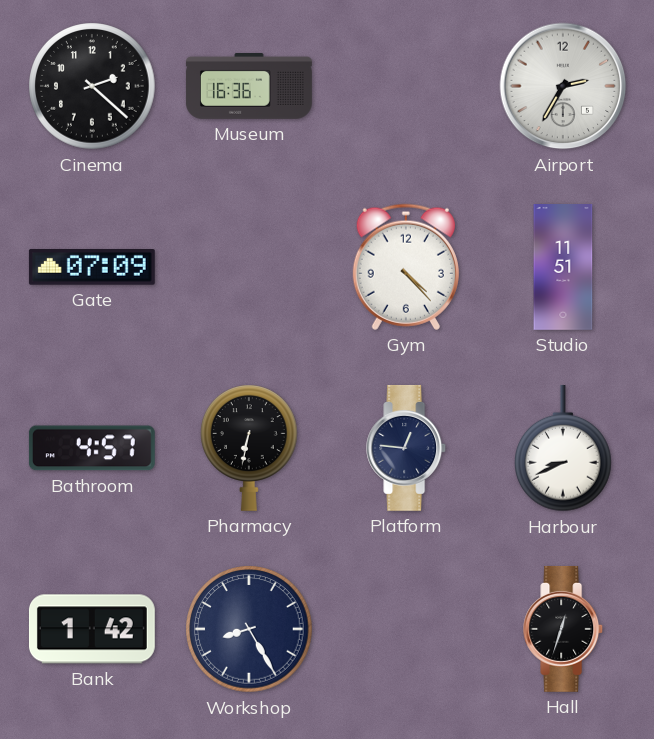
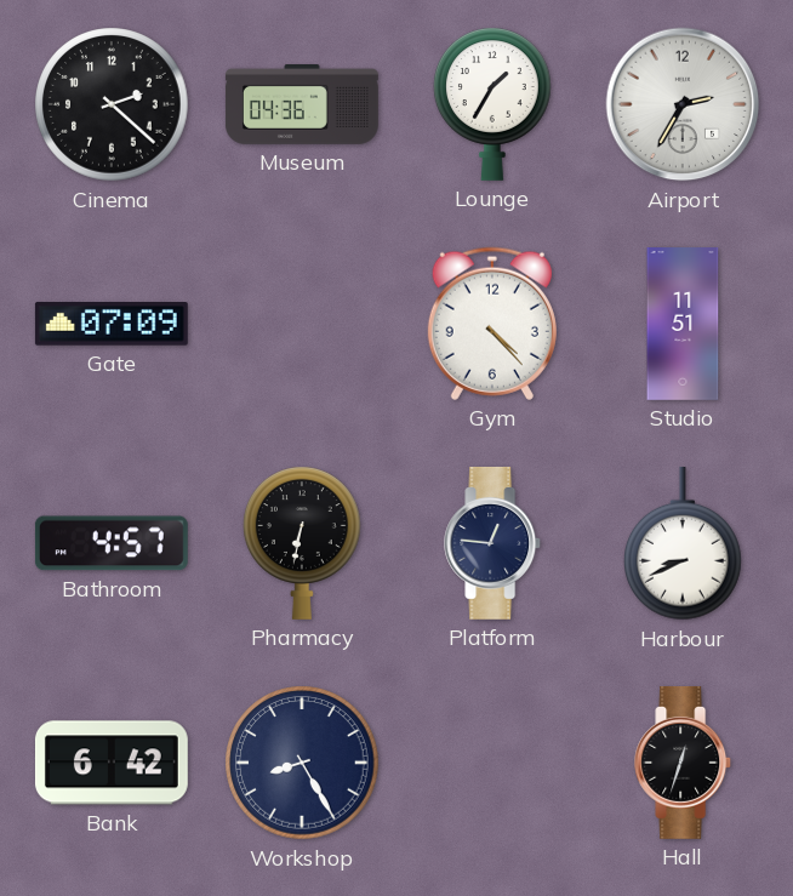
Museum: 16:36 -> 04:36
Lounge: none -> 1:35
Bank: 1:42 -> 6:42
